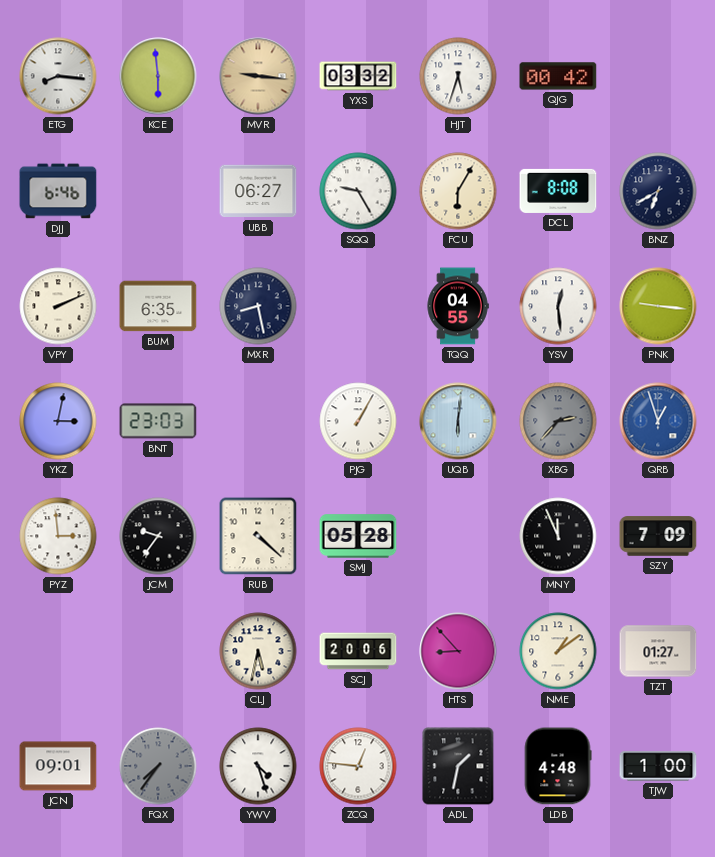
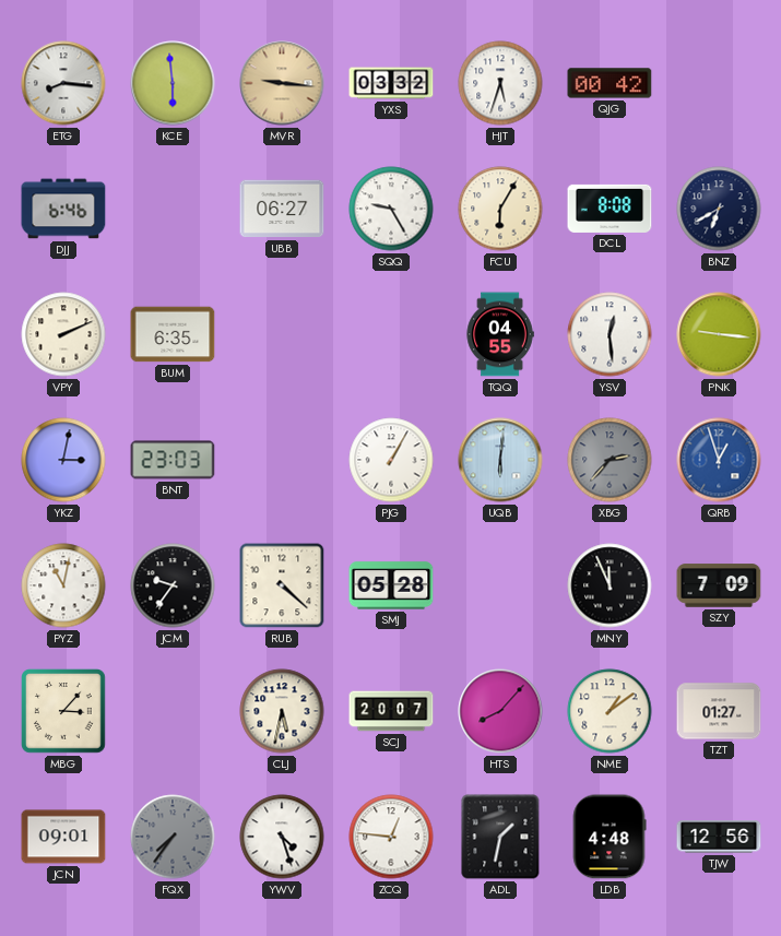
MXR: 8:28 -> none
PYZ: 2:59 -> 11:02
MBG: none -> 3:07
SCJ: 20:06 -> 20:07
HTS: 8:53 -> 8:07
TJW: 1:00 -> 12:56
